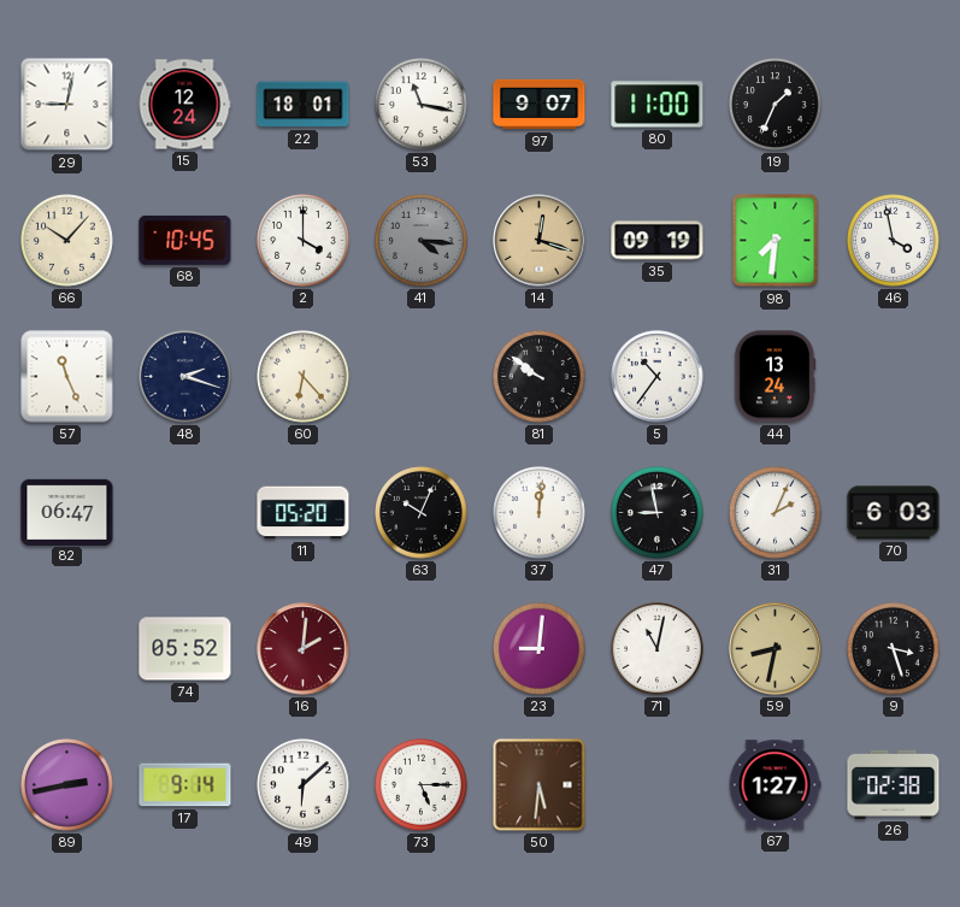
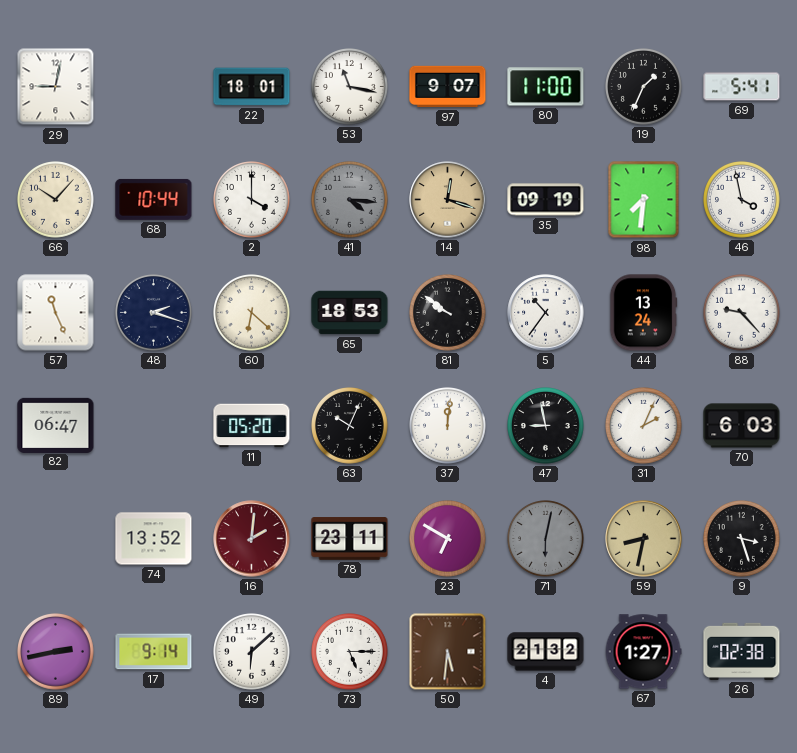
15: 12:24 -> none
69: none -> 5:41
68: 10:45 -> 10:44
60: 6:23 -> 6:22
65: none -> 18:53
88: none -> 9:23
74: 05:52 -> 13:52
78: none -> 23:11
23: 9:01 -> 6:50
71: 11:02 -> 6:02
71 dial: white -> grey
4: none -> 21:32
